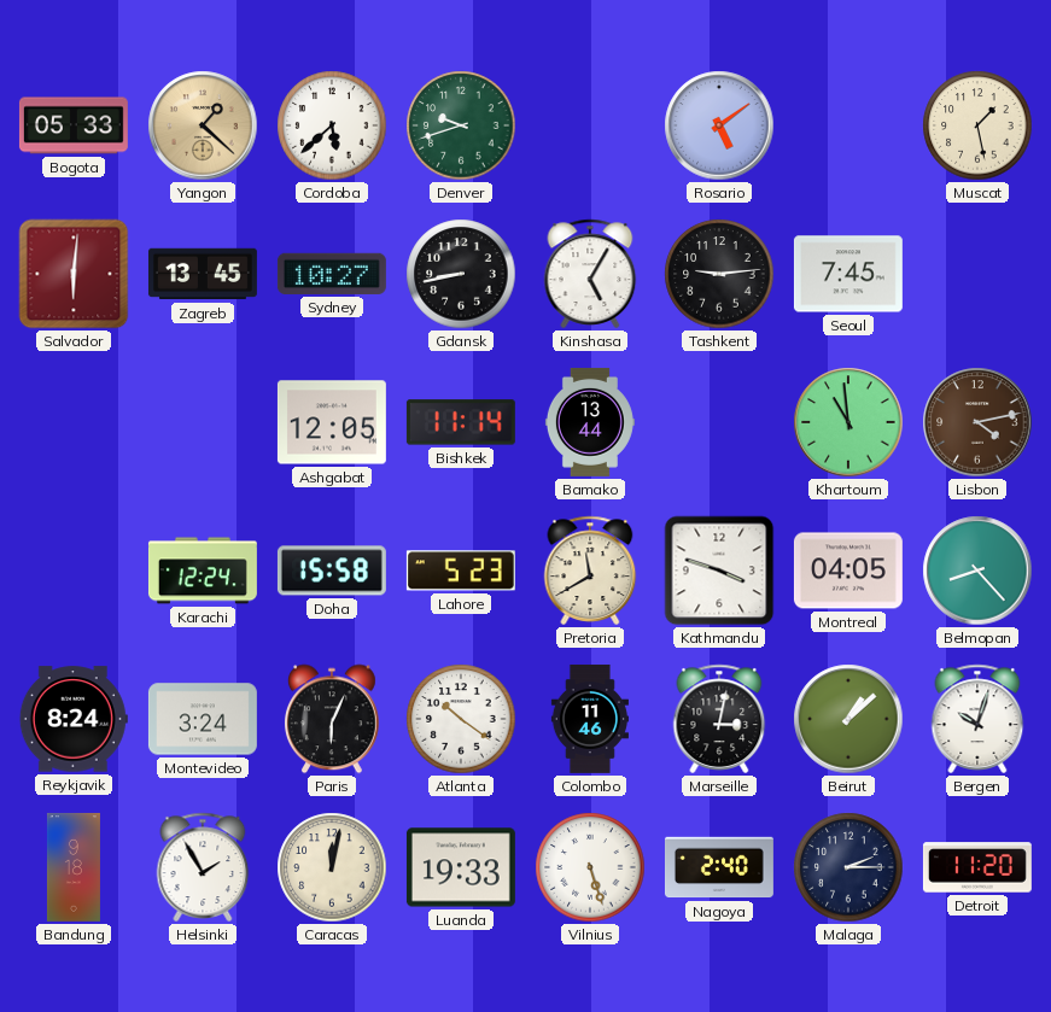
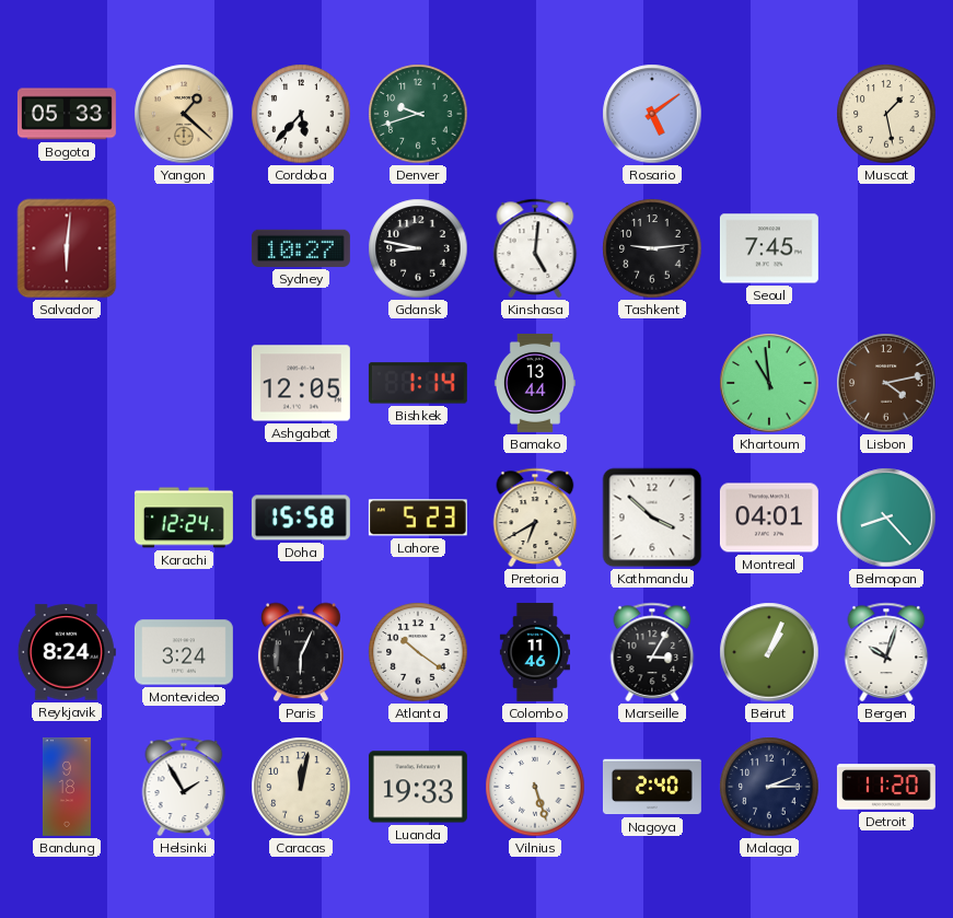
Cordoba: 5:38 -> 5:37
Zagreb: 13:45 -> none
Gdansk: 8:43 -> 8:47
Kinshasa: 5:05 -> 5:01
Bishkek: 11:14 -> 1:14
Pretoria: 11:40 -> 6:40
Kathmandu: 3:48 -> 3:52
Montreal: 04:05 -> 04:01
Marseille: 3:02 -> 3:05
Beirut: 1:08 -> 1:04
